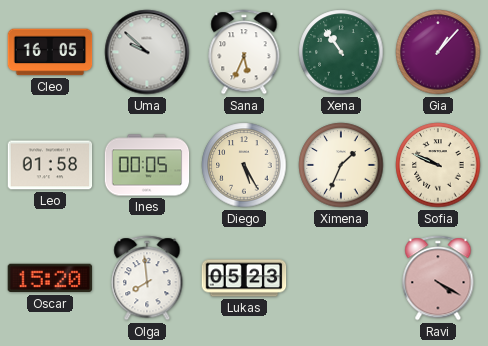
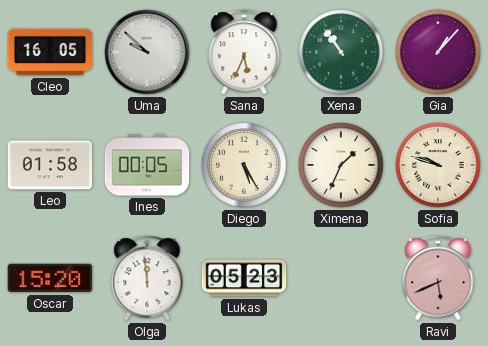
Sofia: 9:49 -> 9:48
Olga: 7:59 -> 11:59
Ravi: 4:20 -> 5:41
